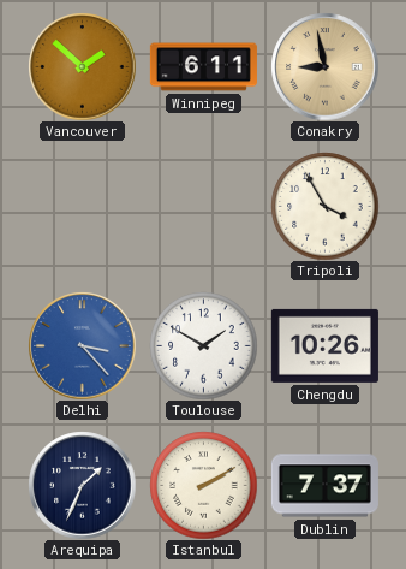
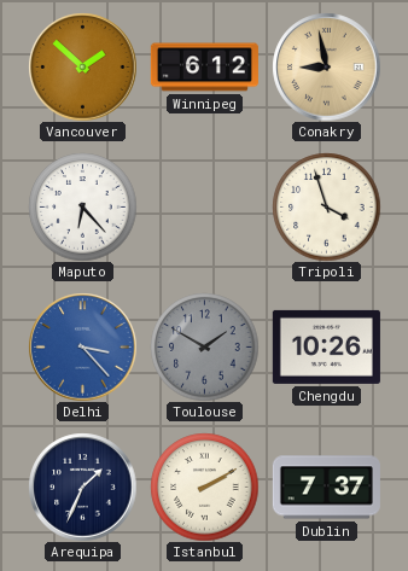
Winnipeg: 6:11 -> 6:12
Maputo: none -> 6:23
Tripoli: 3:55 -> 3:57
Toulouse dial: white -> grey
